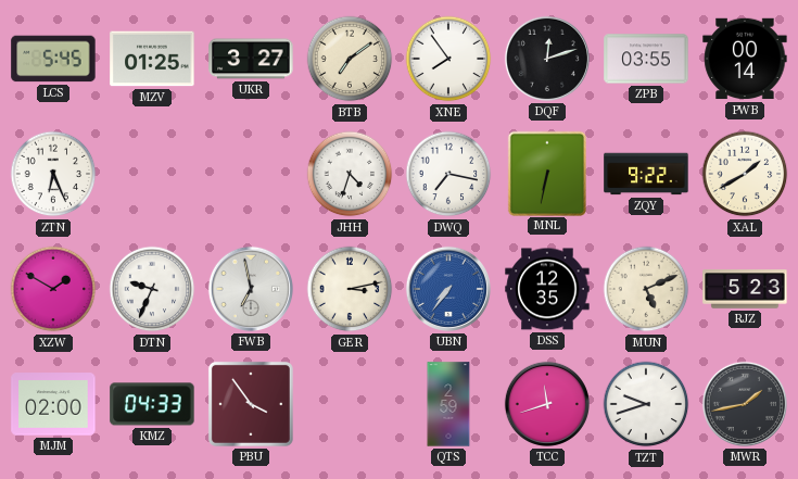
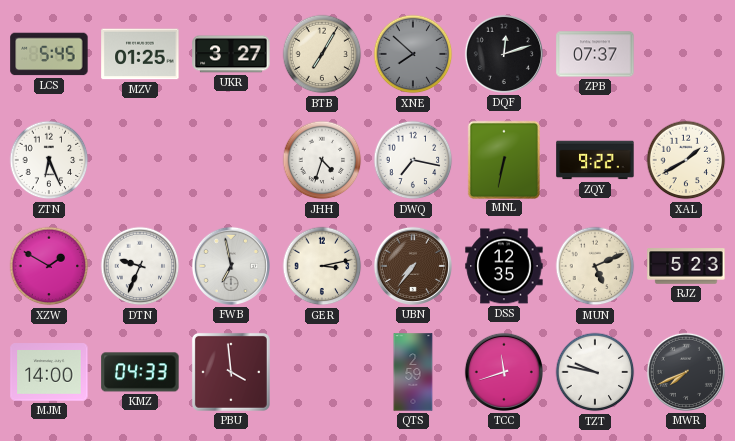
BTB: 7:09 -> 7:05
XNE: 7:54 -> 7:52
XNE dial: white -> grey
ZPB: 03:55 -> 07:37
PWB: 00:14 -> none
UBN dial: blue -> brown
MJM: 02:00 -> 14:00
PBU: 3:54 -> 3:59
TZT: 9:42 -> 9:47
MWR: 1:43 -> 7:41
